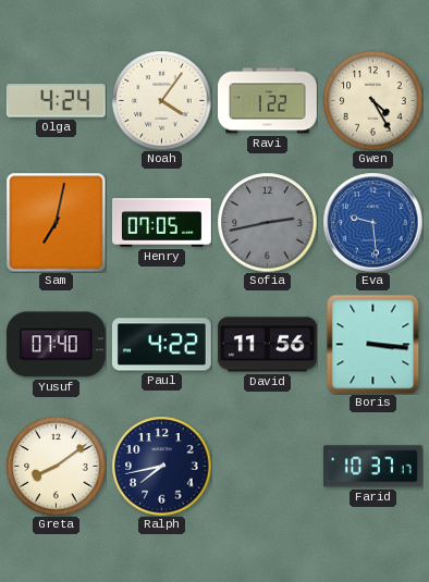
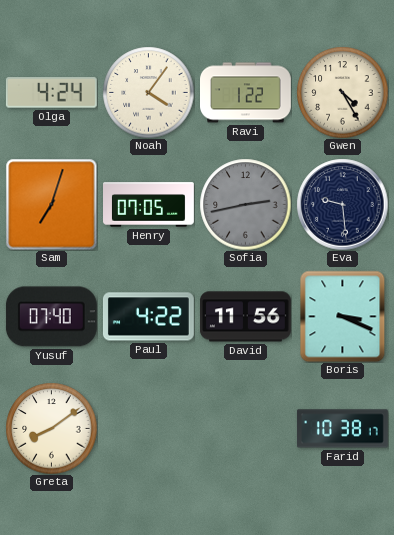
Sam: 7:02 -> 7:03
Eva dial: blue -> navy
Boris: 3:16 -> 3:19
Ralph: 7:43 -> none
Farid: 10:37 -> 10:38
